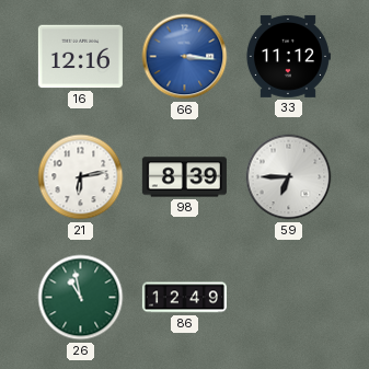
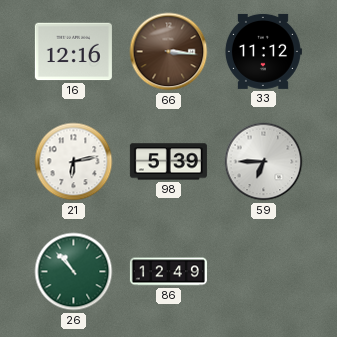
66 dial: blue -> brown
98: 8:39 -> 5:39
26: 10:58 -> 10:53
